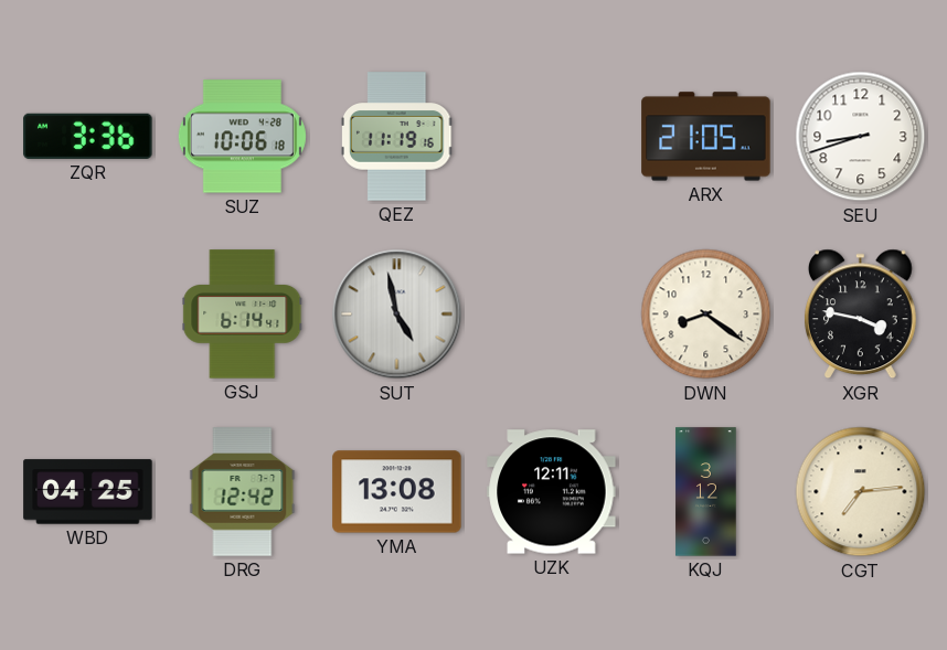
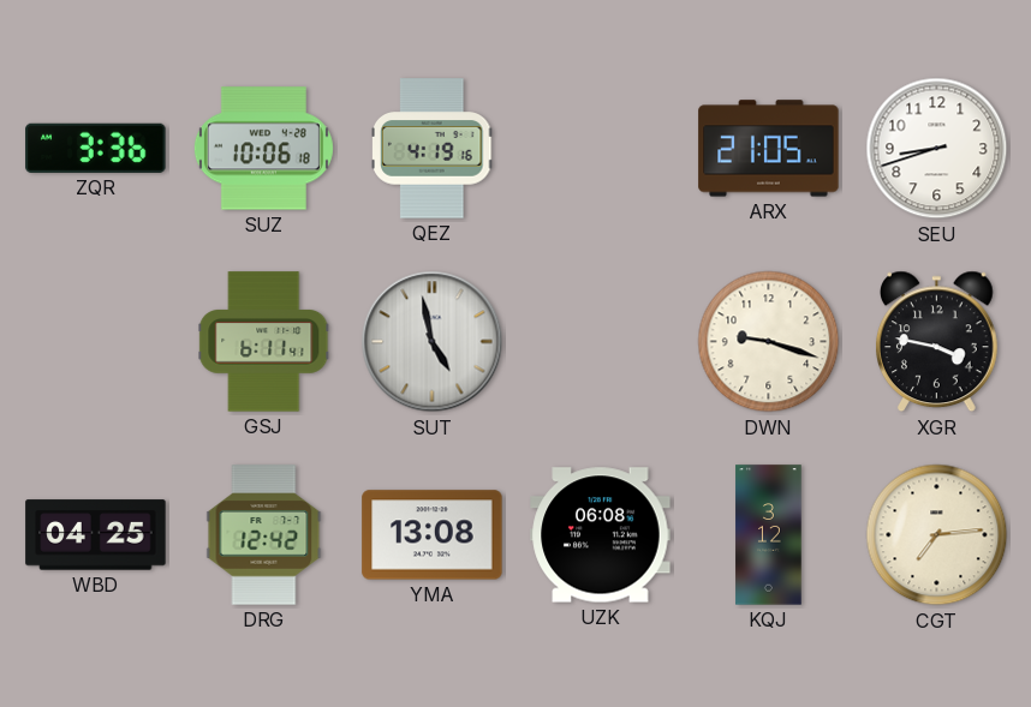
QEZ: 11:19 -> 4:19
GSJ: 6:14 -> 6:11
DWN: 8:21 -> 9:18
UZK: 12:11 -> 06:08
